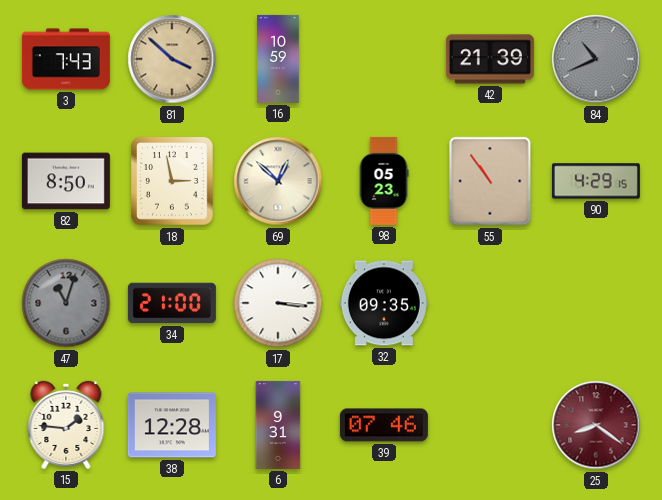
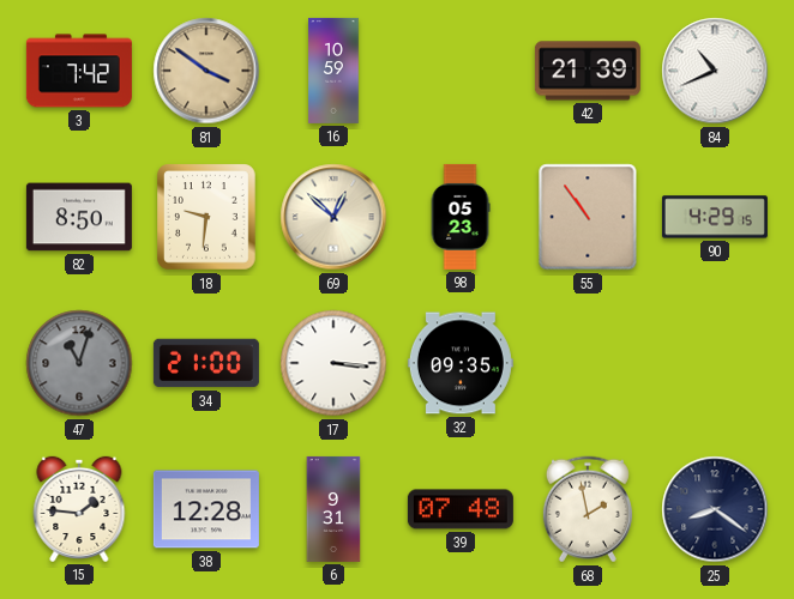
3: 7:43 -> 7:42
81: 3:52 -> 3:51
84 dial: grey -> white
18: 2:58 -> 9:31
39: 07:46 -> 07:48
68: none -> 1:58
25 dial: burgundy -> navy
